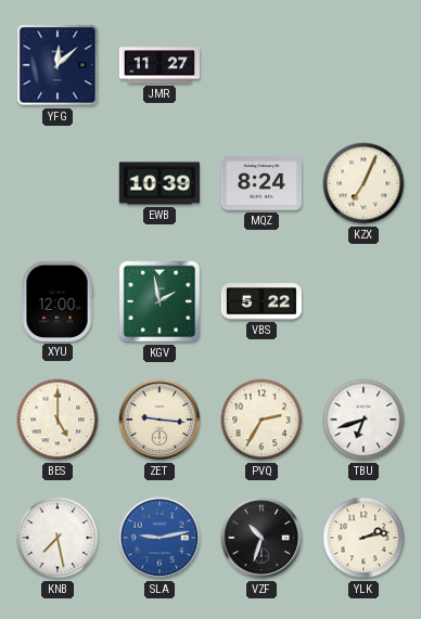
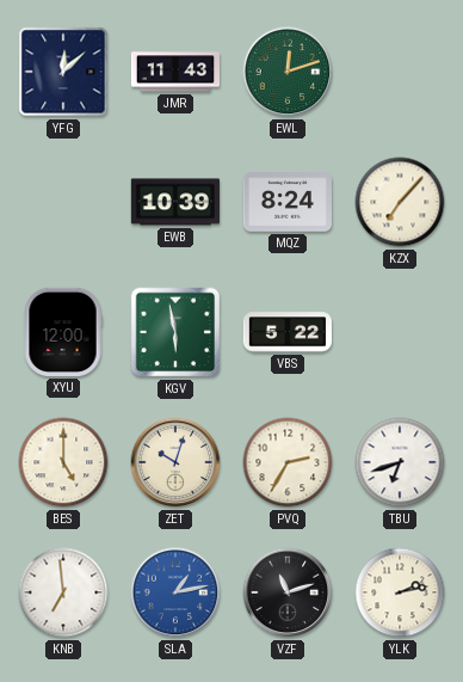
JMR: 11:27 -> 11:43
EWL: none -> 12:12
KZX: 7:04 -> 7:07
KGV: 1:58 -> 5:58
ZET: 9:16 -> 10:03
KNB: 7:28 -> 6:59
SLA: 9:13 -> 1:13
VZF: 10:33 -> 11:12
